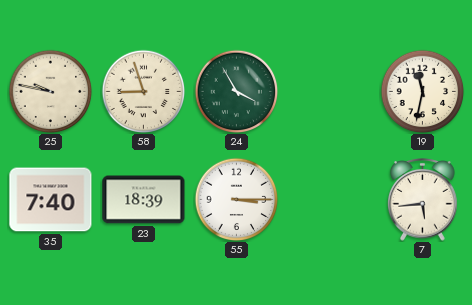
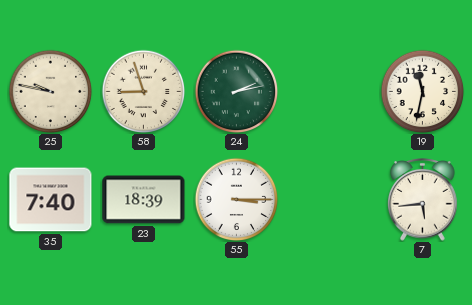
24: 3:55 -> 2:13
